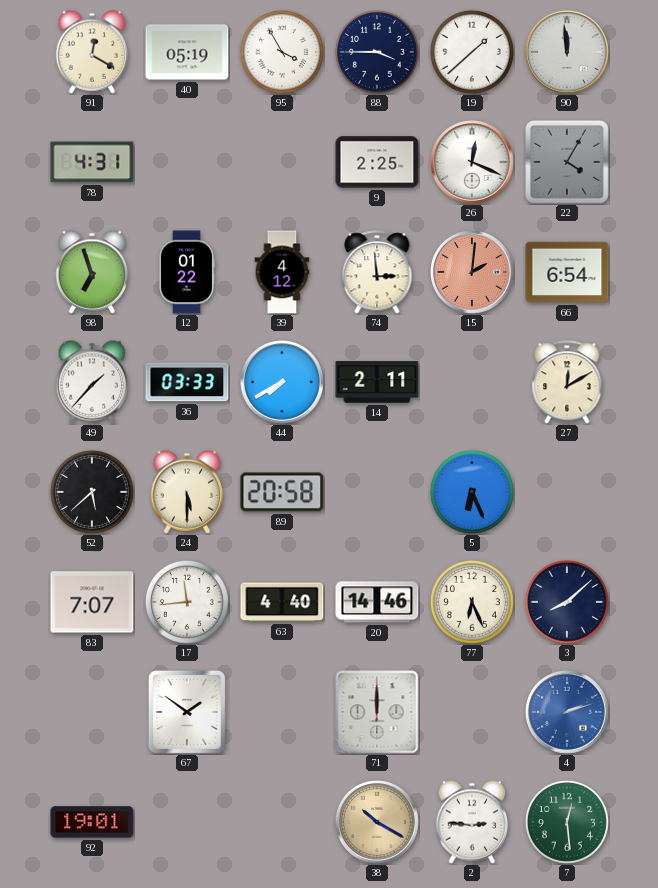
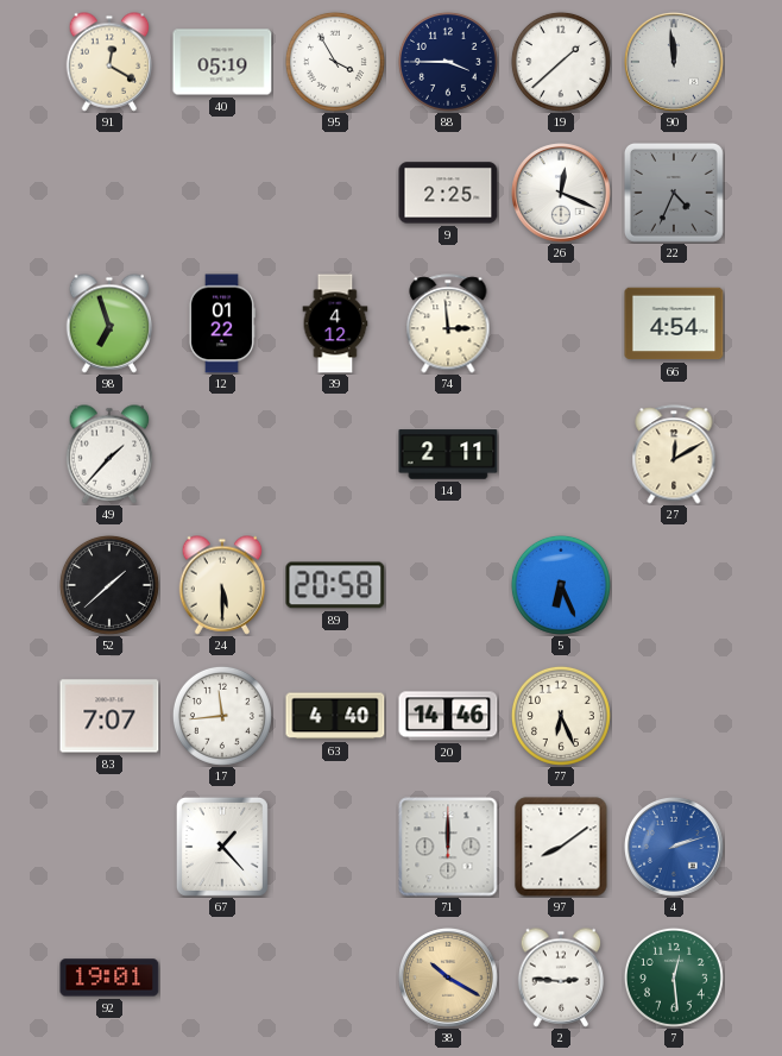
78: 4:31 -> none
22: 4:05 -> 4:34
15: 2:01 -> none
66: 6:54 -> 4:54
36: 03:33 -> none
44: 7:40 -> none
52: 5:38 -> 1:38
3: 8:08 -> none
67: 1:51 -> 1:23
97: none -> 8:09
